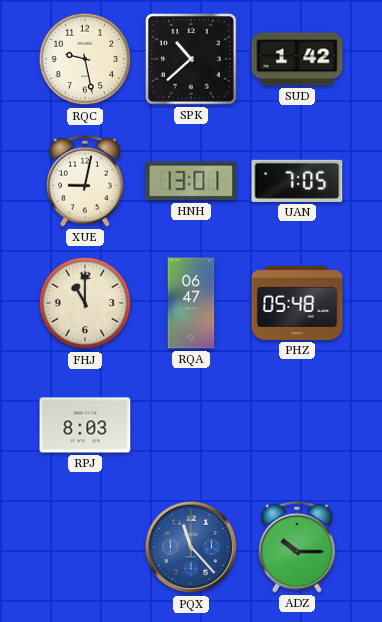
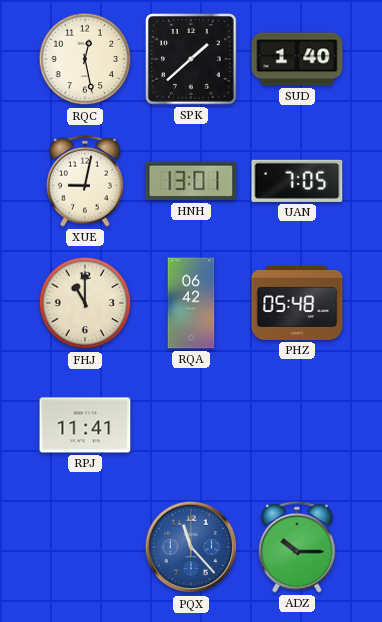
RQC: 9:28 -> 12:28
SPK: 10:38 -> 1:38
SUD: 1:42 -> 1:40
RQA: 06:47 -> 06:42
RPJ: 8:03 -> 11:41
